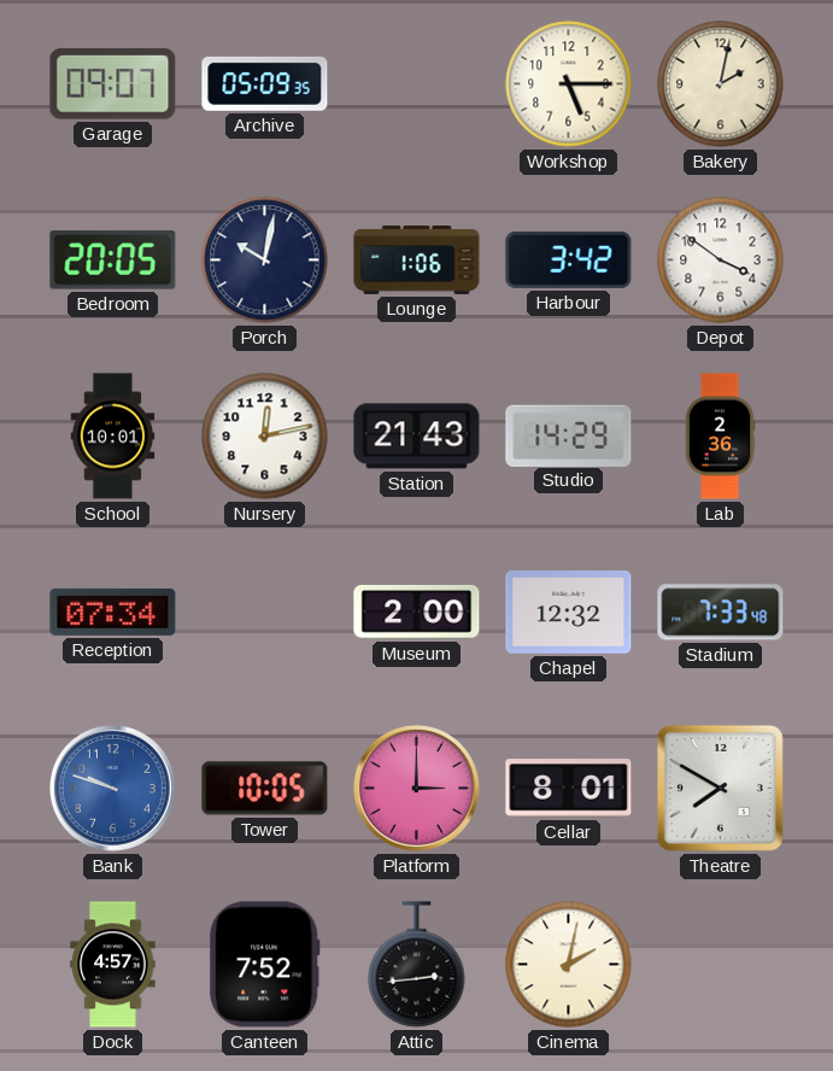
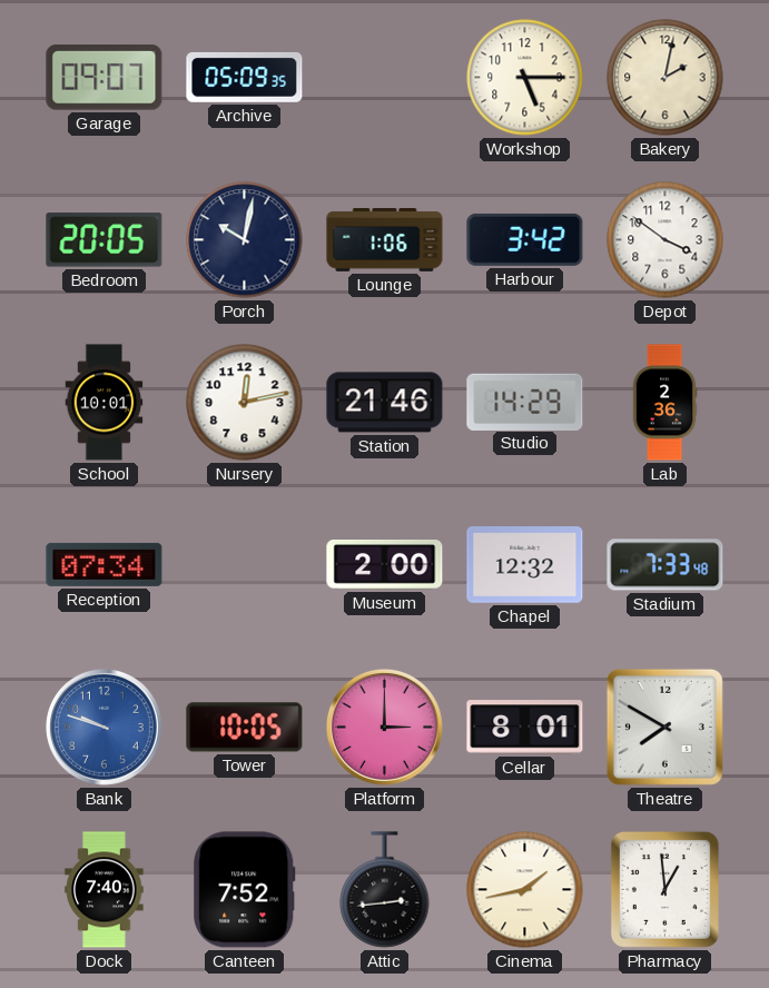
Station: 21:43 -> 21:46
Dock: 4:57 -> 7:40
Cinema: 2:02 -> 1:43
Pharmacy: none -> 12:59
